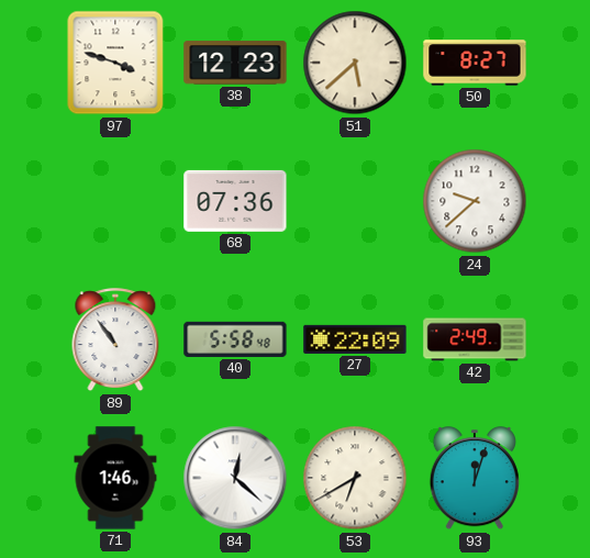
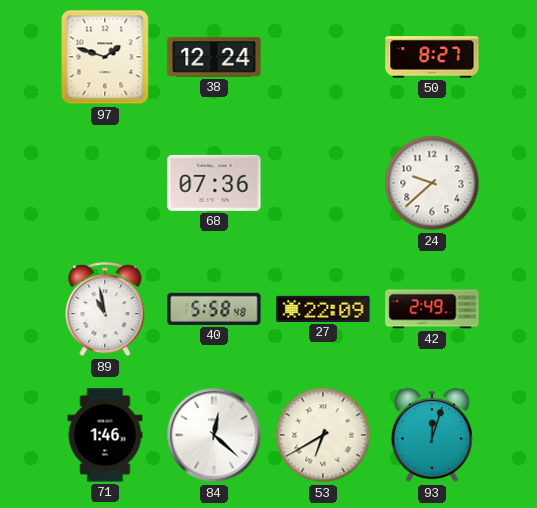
97: 3:48 -> 1:48
38: 12:23 -> 12:24
51: 5:38 -> none
89: 10:54 -> 10:58
